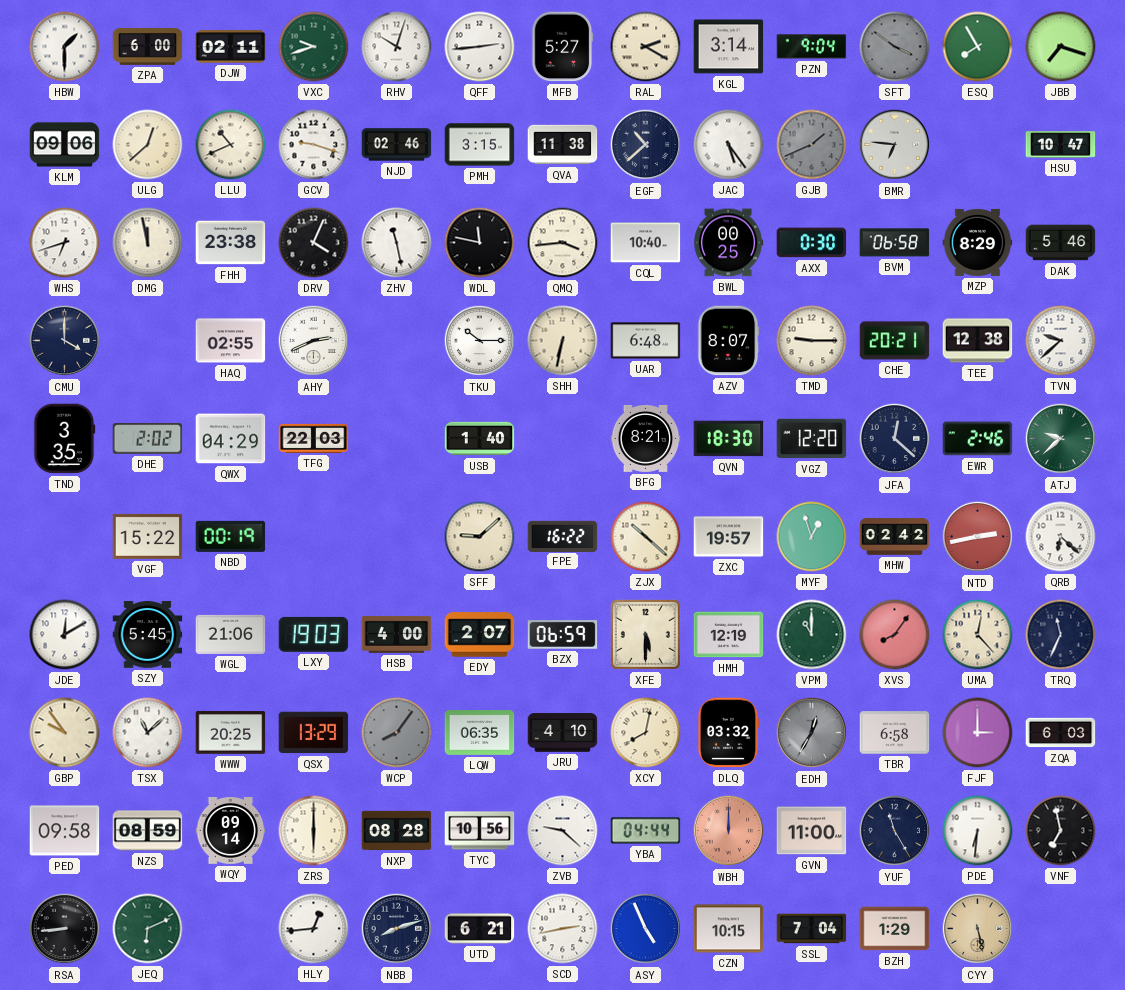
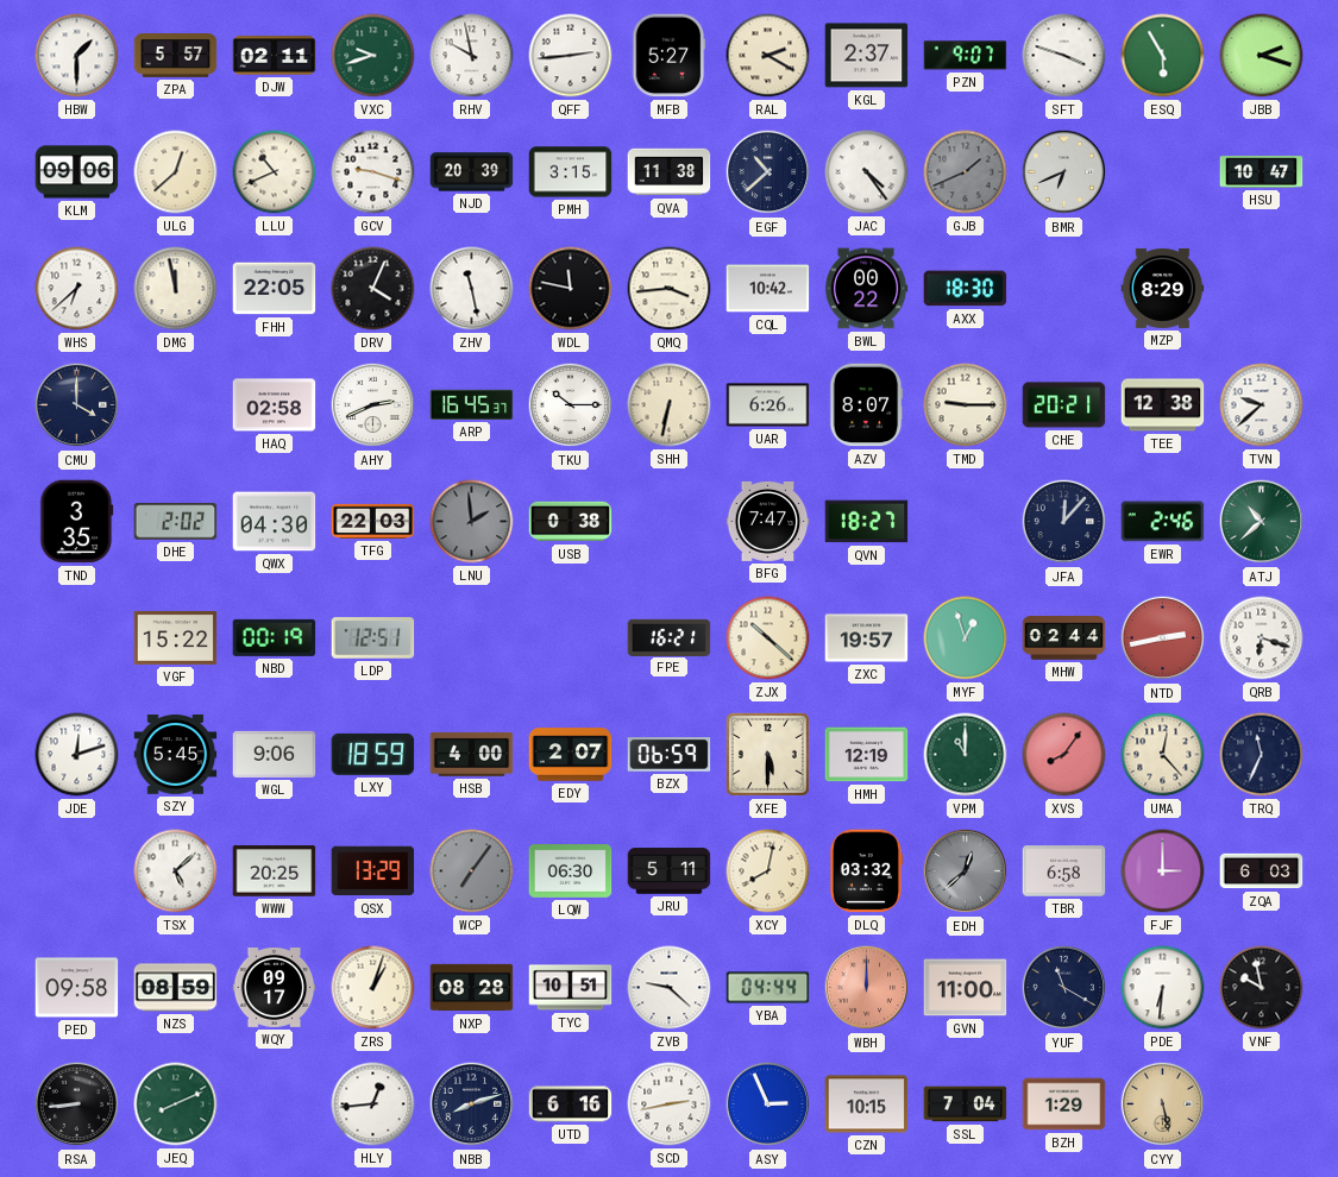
ZPA: 6:00 -> 5:57
RHV: 10:03 -> 9:58
KGL: 3:14 -> 2:37
PZN: 9:04 -> 9:07
SFT: 3:51 -> 3:48
SFT dial: grey -> white
ESQ: 7:55 -> 5:55
JBB: 7:18 -> 2:18
NJD: 02:46 -> 20:39
JAC: 5:24 -> 4:24
BMR: 6:46 -> 6:41
WHS: 6:42 -> 6:38
FHH: 23:38 -> 22:05
CQL: 10:40 -> 10:42
BWL: 00:25 -> 00:22
AXX: 0:30 -> 18:30
BVM: 06:58 -> none
DAK: 5:46 -> none
HAQ: 02:55 -> 02:58
ARP: none -> 16:45
UAR: 6:48 -> 6:26
QWX: 04:29 -> 04:30
LNU: none -> 1:59
USB: 1:40 -> 0:38
BFG: 8:21 -> 7:47
QVN: 18:30 -> 18:27
VGZ: 12:20 -> none
JFA: 12:22 -> 12:07
ATJ: 9:38 -> 10:38
LDP: none -> 12:51
SFF: 9:08 -> none
FPE: 16:22 -> 16:21
MHW: 02:42 -> 02:44
QRB: 6:22 -> 6:18
JDE: 12:10 -> 12:12
WGL: 21:06 -> 9:06
LXY: 19:03 -> 18:59
GBP: 9:54 -> none
TSX: 11:08 -> 5:08
WCP: 8:06 -> 7:06
LQW: 06:35 -> 06:30
JRU: 4:10 -> 5:11
EDH: 12:35 -> 12:38
WQY: 09:14 -> 09:17
ZRS: 6:00 -> 1:03
TYC: 10:56 -> 10:51
YUF: 11:25 -> 11:20
VNF: 6:58 -> 9:58
JEQ: 6:11 -> 8:11
UTD: 6:21 -> 6:16
ASY: 4:56 -> 2:56
